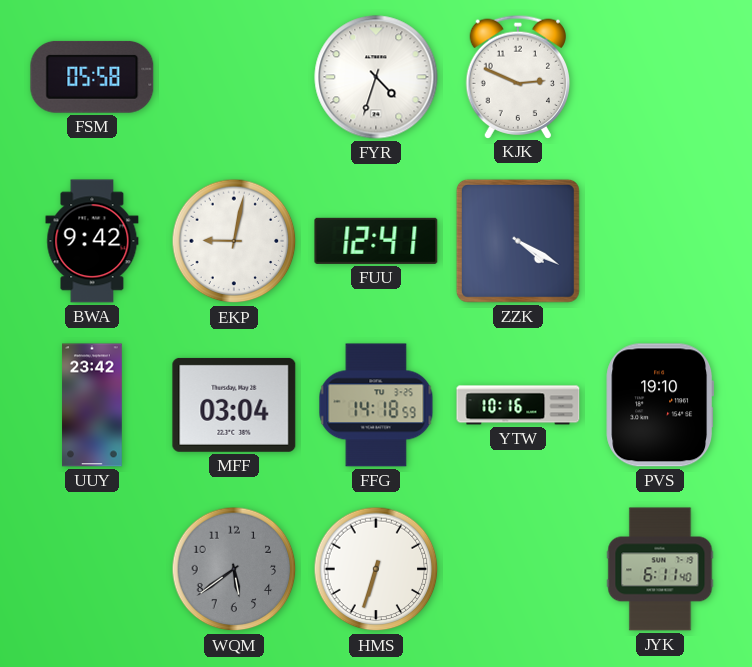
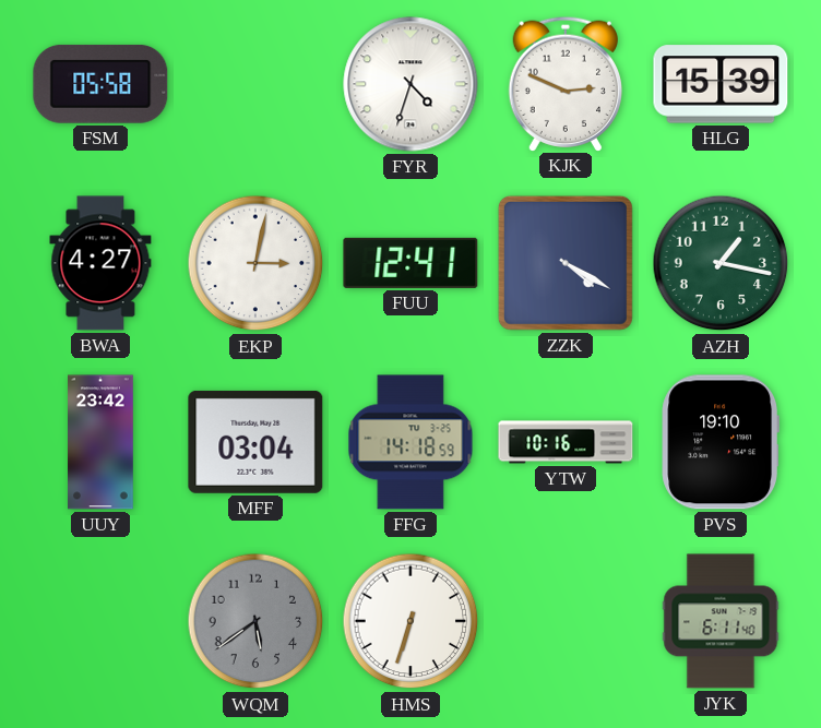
HLG: none -> 15:39
BWA: 9:42 -> 4:27
EKP: 9:02 -> 3:02
AZH: none -> 1:17
